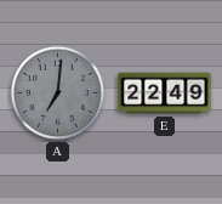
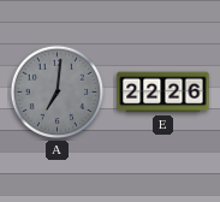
E: 22:49 -> 22:26
